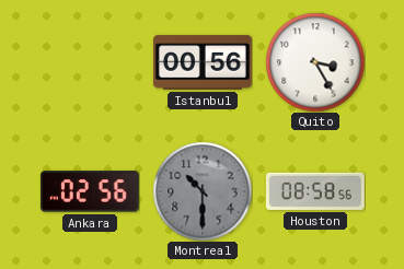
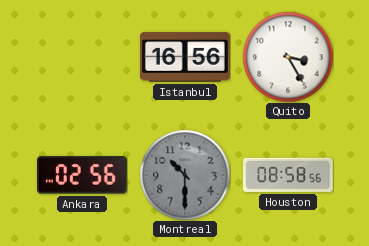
Istanbul: 00:56 -> 16:56
